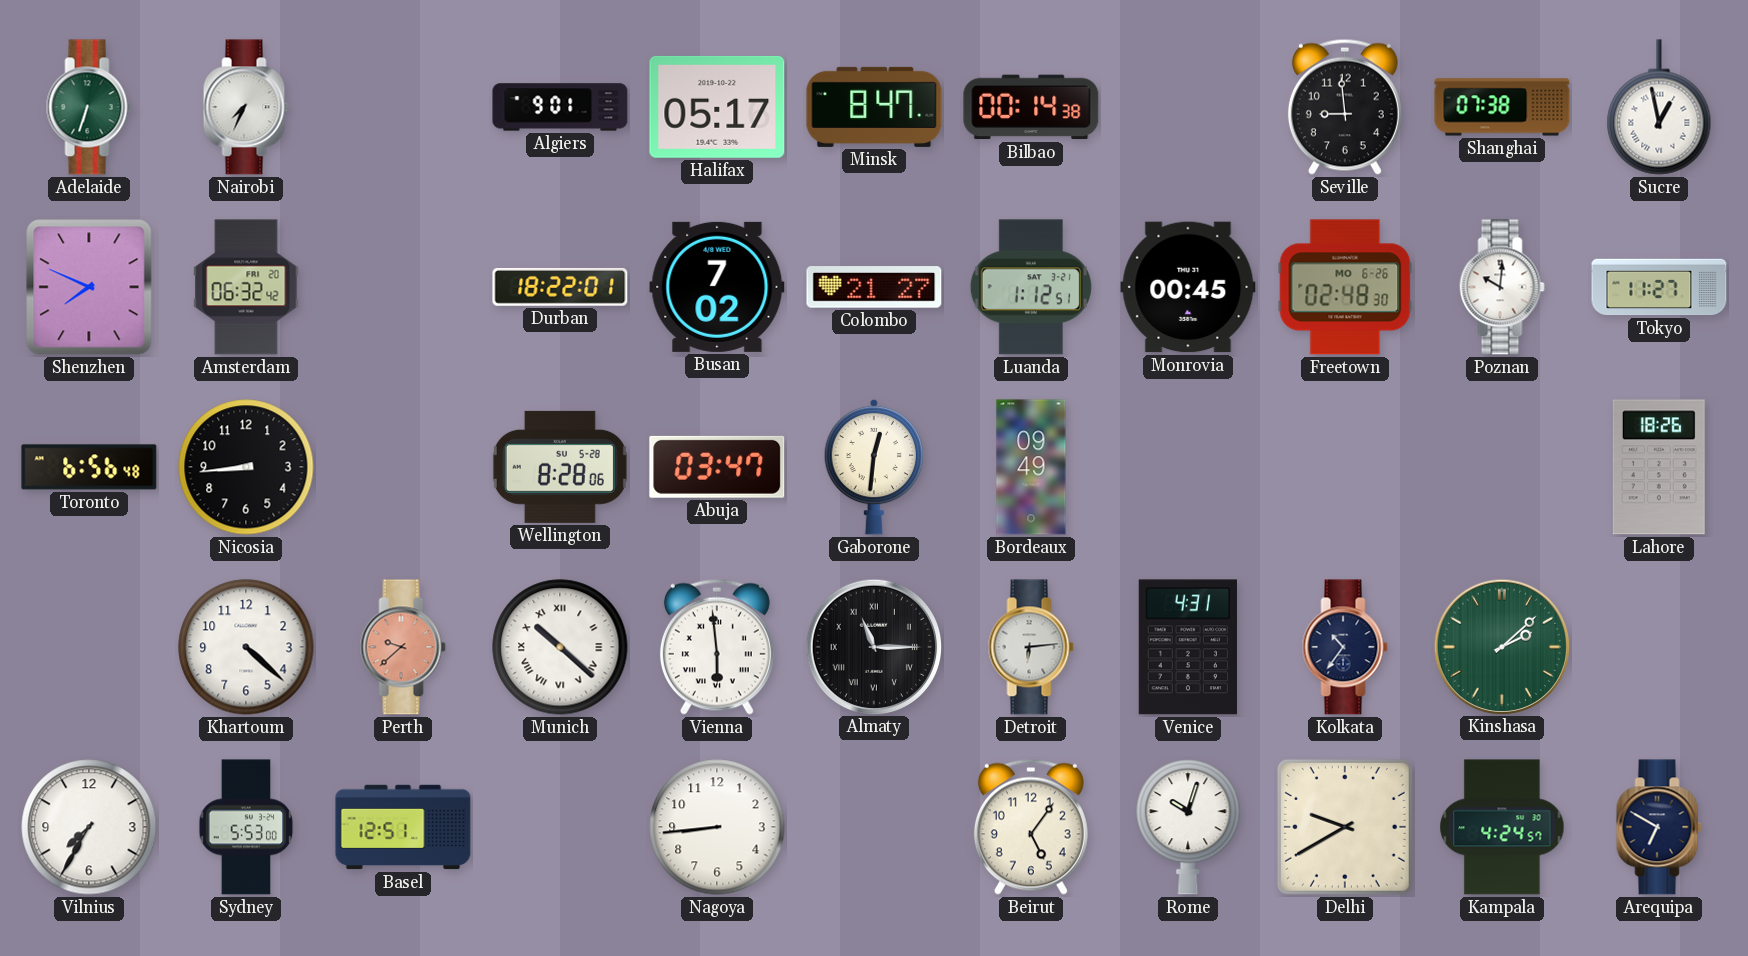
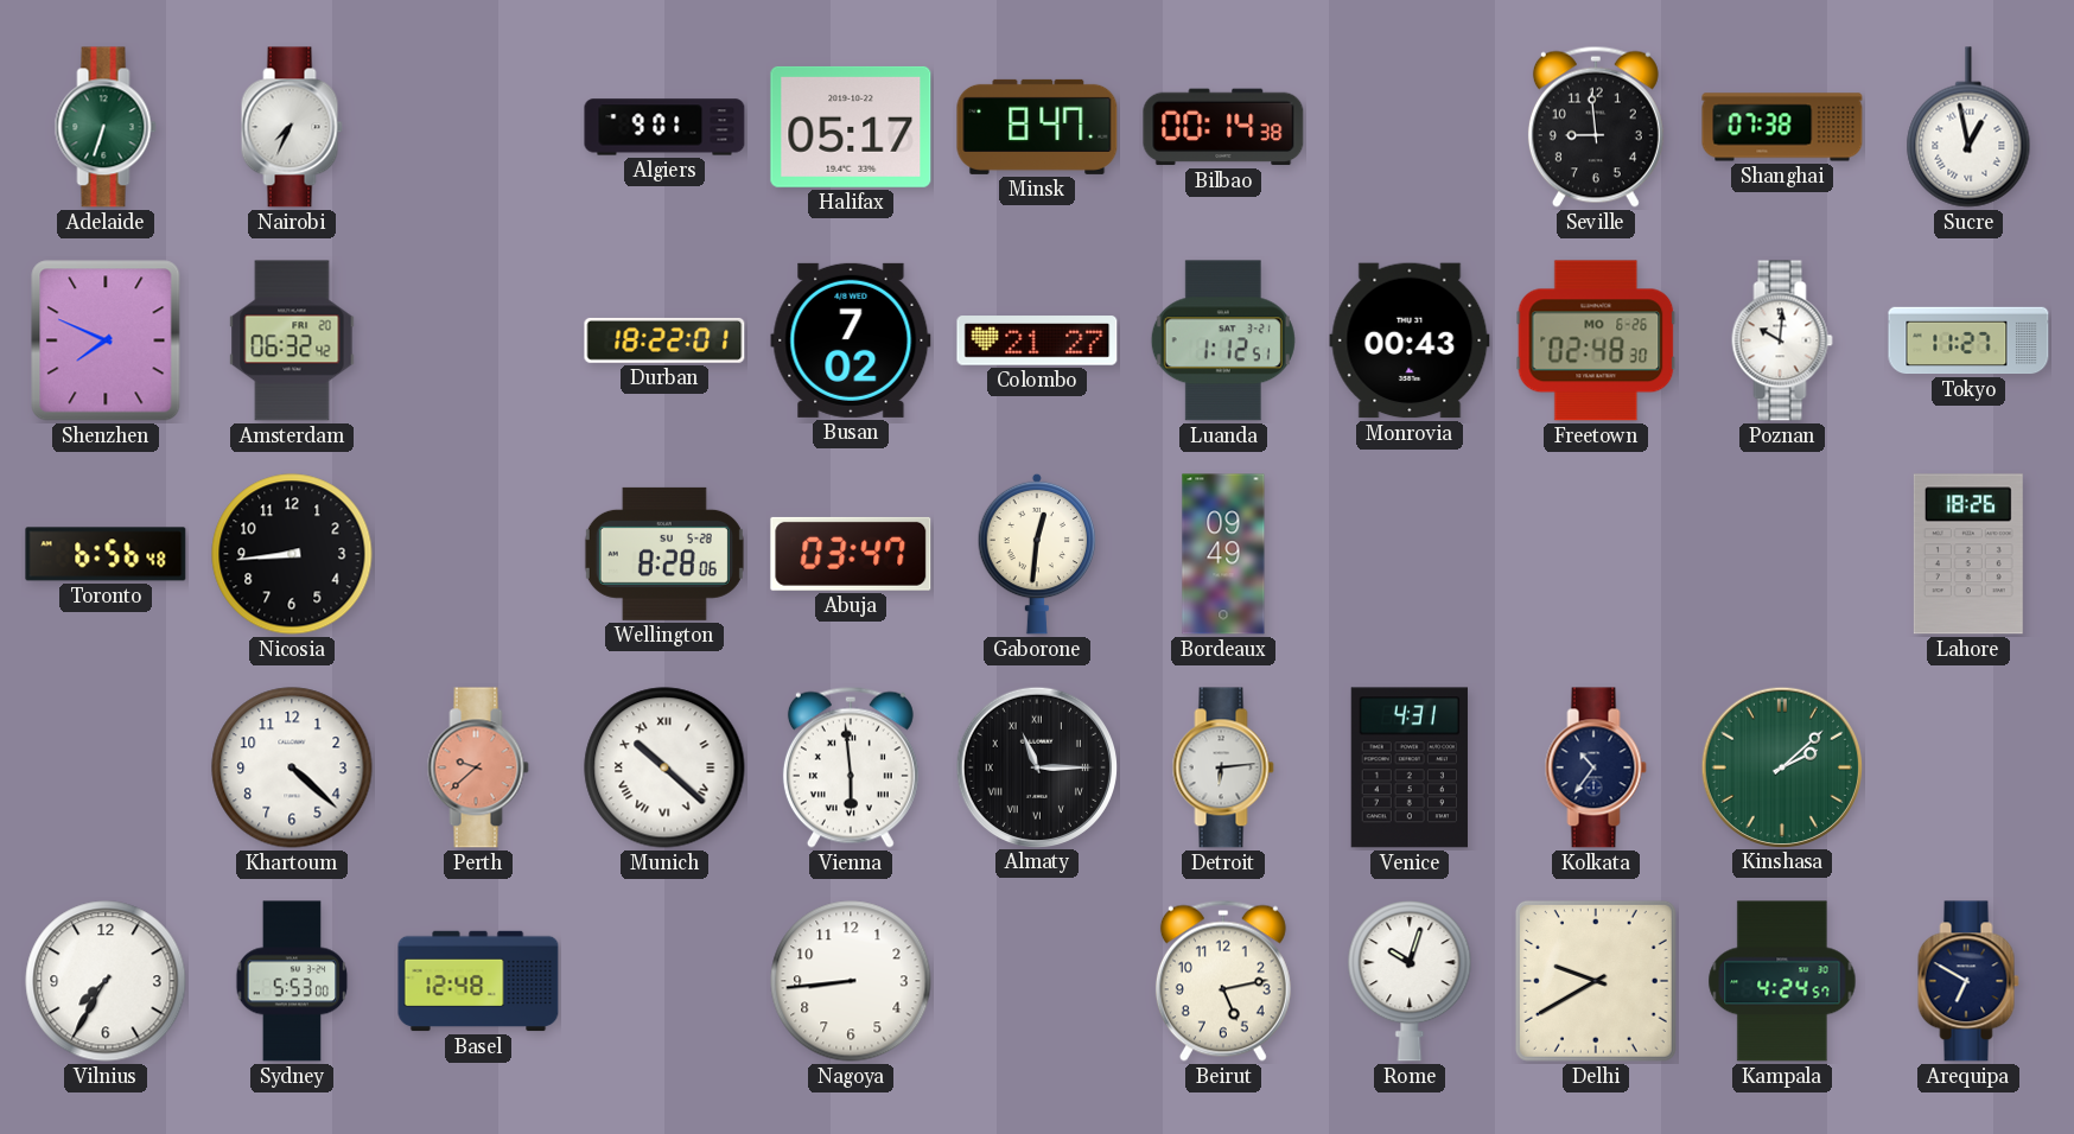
Monrovia: 00:45 -> 00:43
Basel: 12:51 -> 12:48
Beirut: 5:06 -> 5:13
